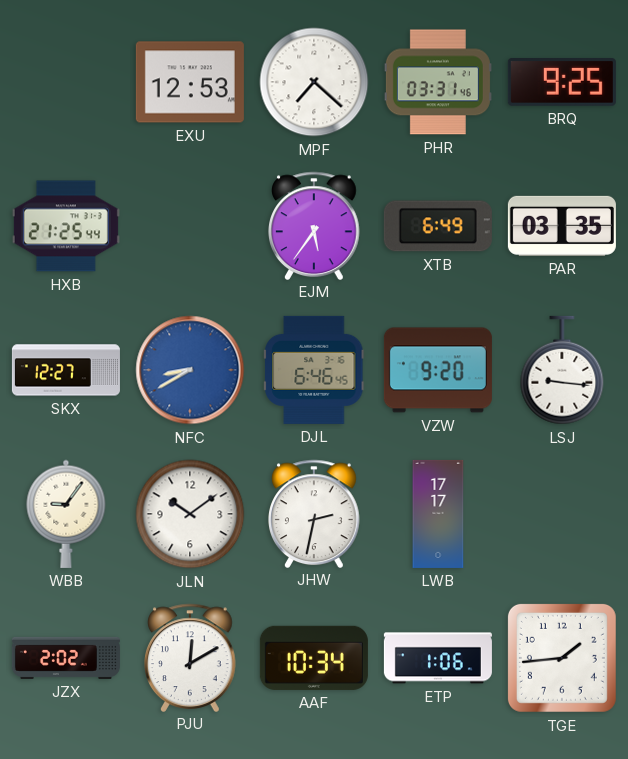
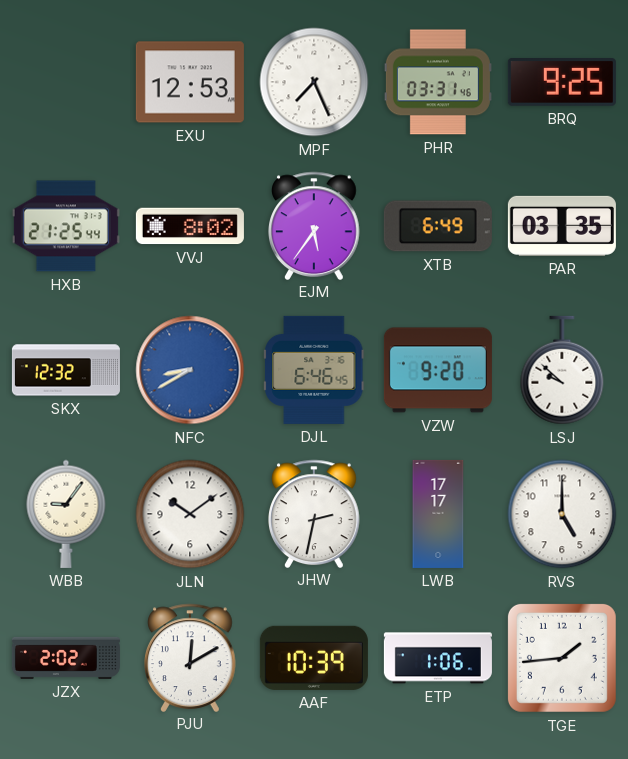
MPF: 7:22 -> 7:26
VVJ: none -> 8:02
SKX: 12:27 -> 12:32
LSJ: 9:16 -> 9:52
RVS: none -> 5:00
AAF: 10:34 -> 10:39
